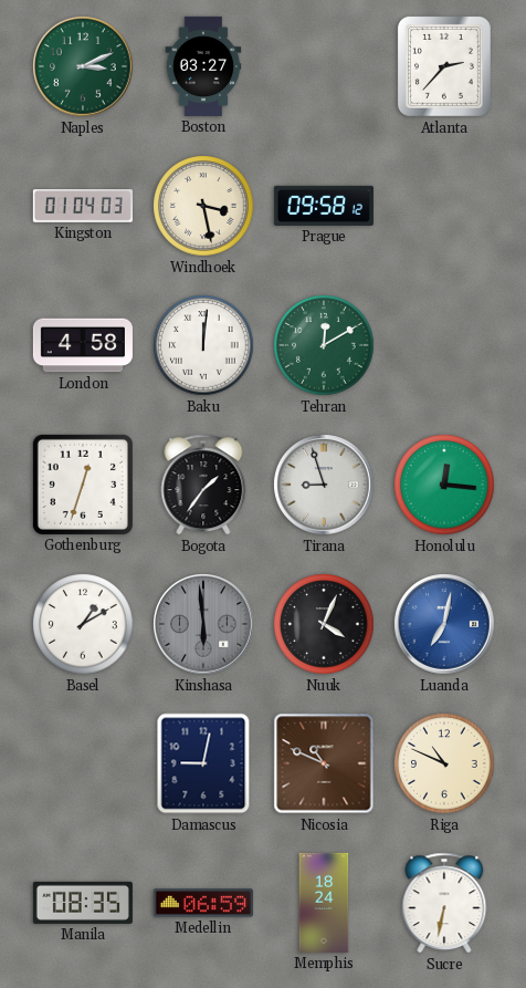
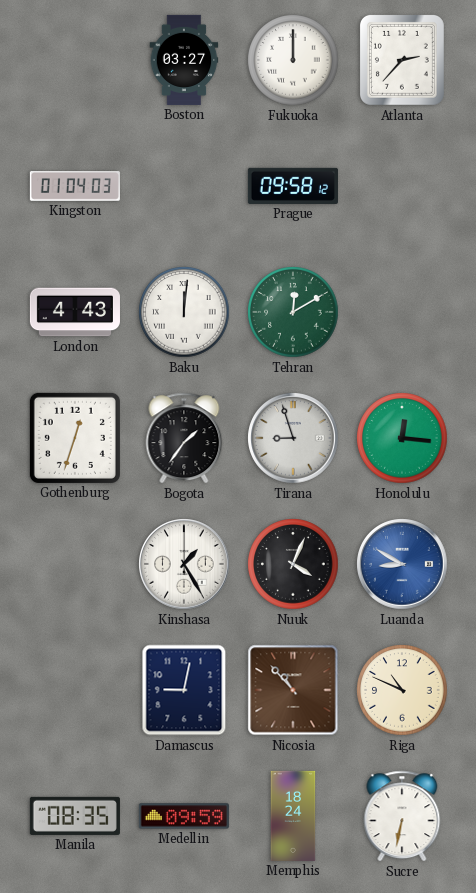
Naples: 3:11 -> none
Fukuoka: none -> 12:00
Windhoek: 3:28 -> none
London: 4:58 -> 4:43
Basel: 1:10 -> none
Kinshasa: 5:59 -> 1:25
Kinshasa dial: grey -> white
Luanda: 7:02 -> 8:50
Nicosia: 10:49 -> 10:53
Medellin: 06:59 -> 09:59
